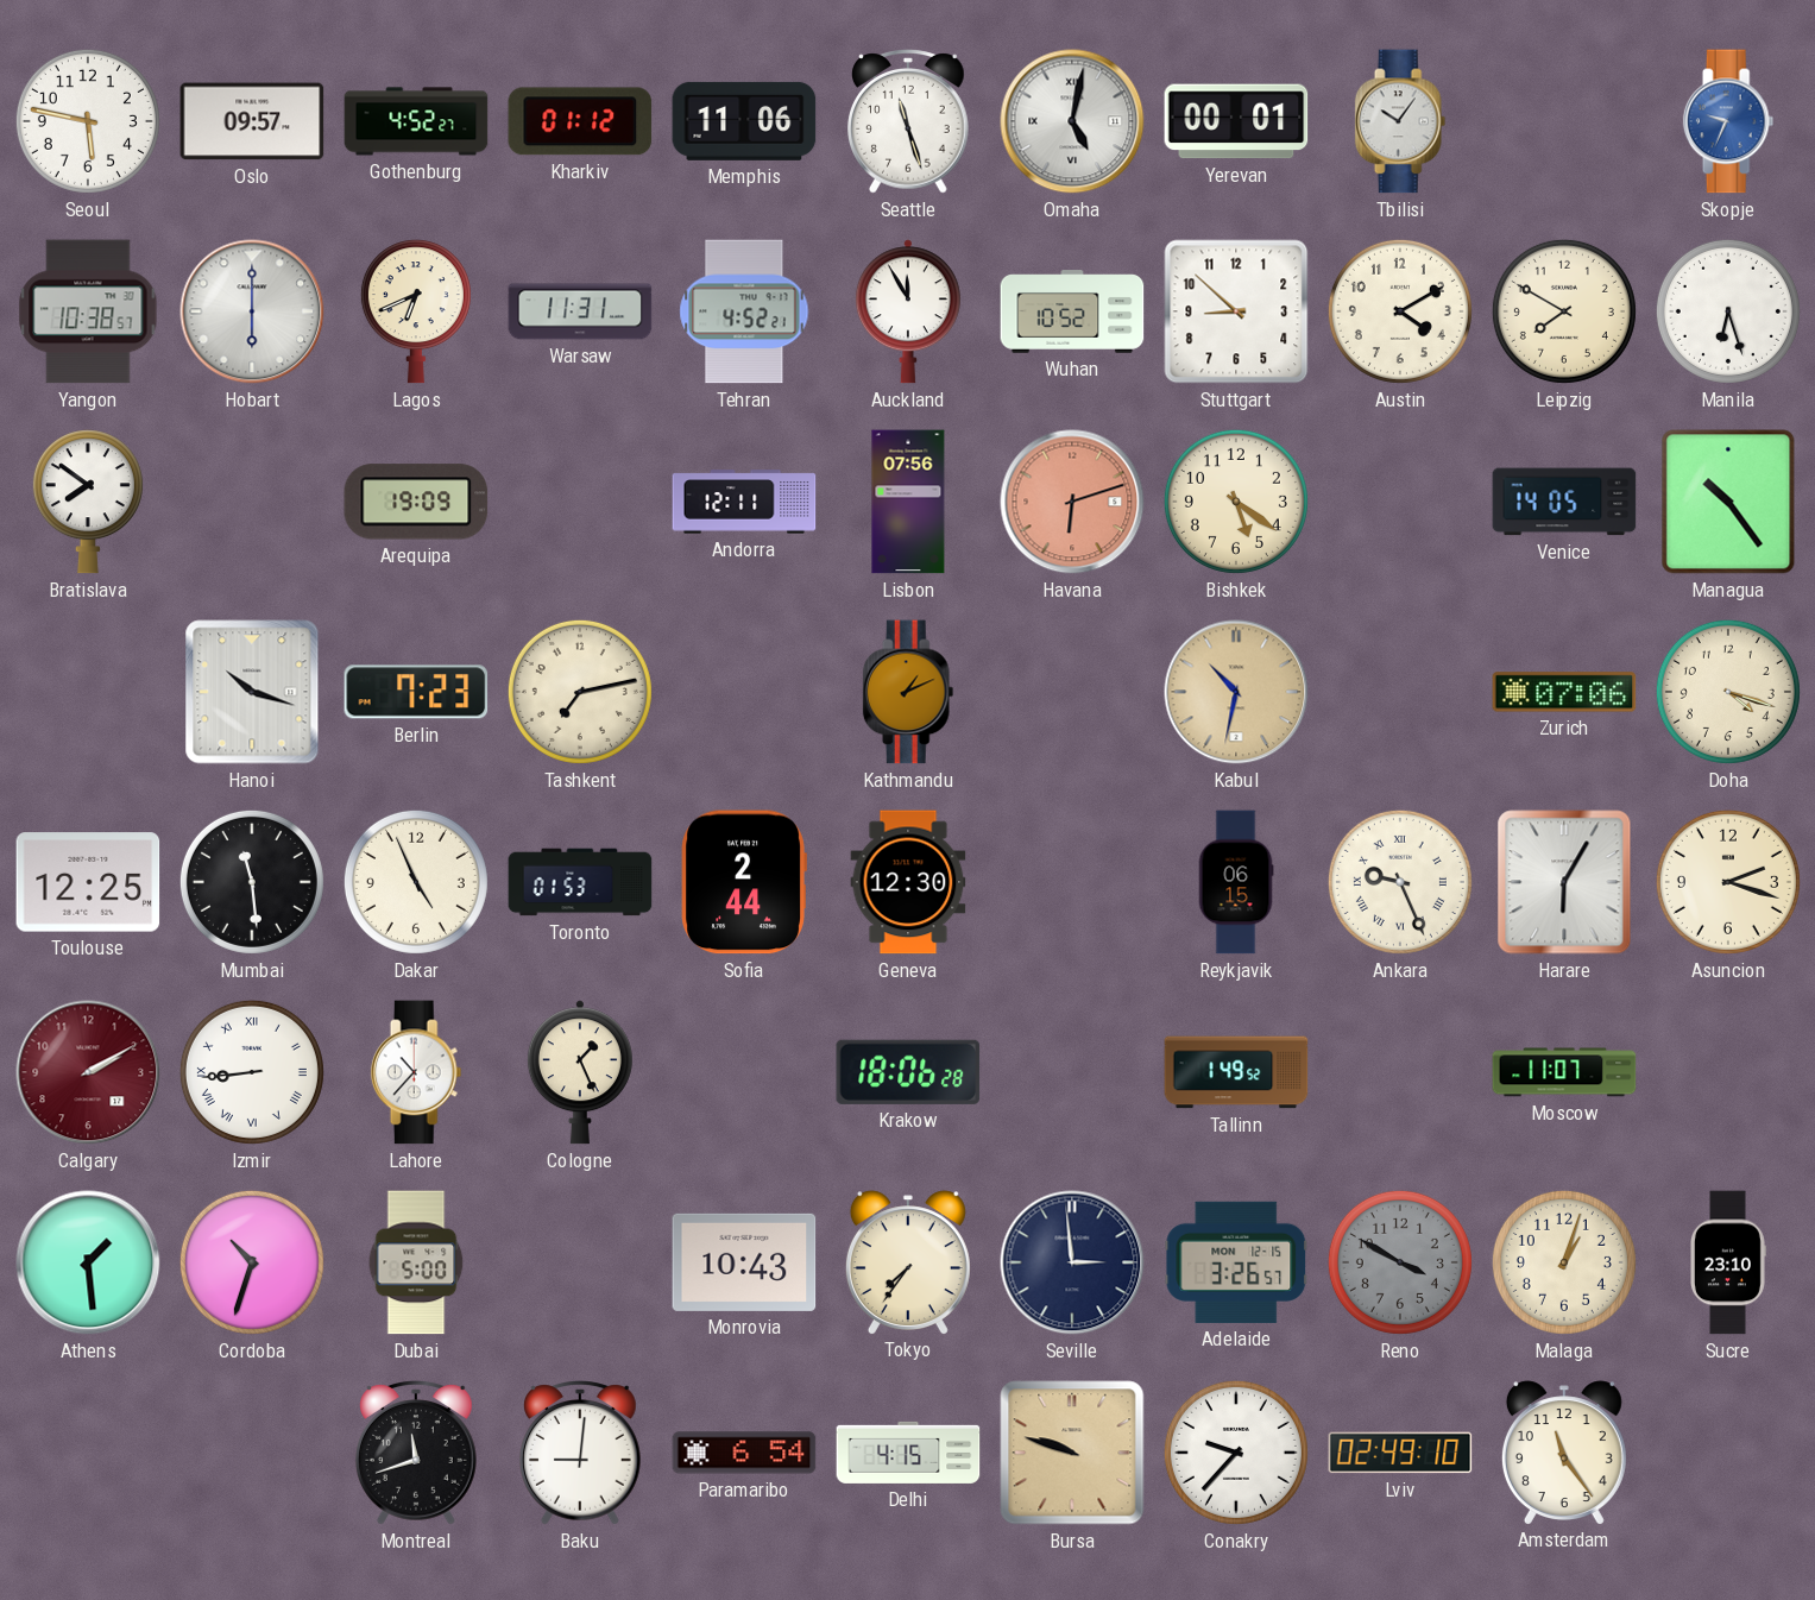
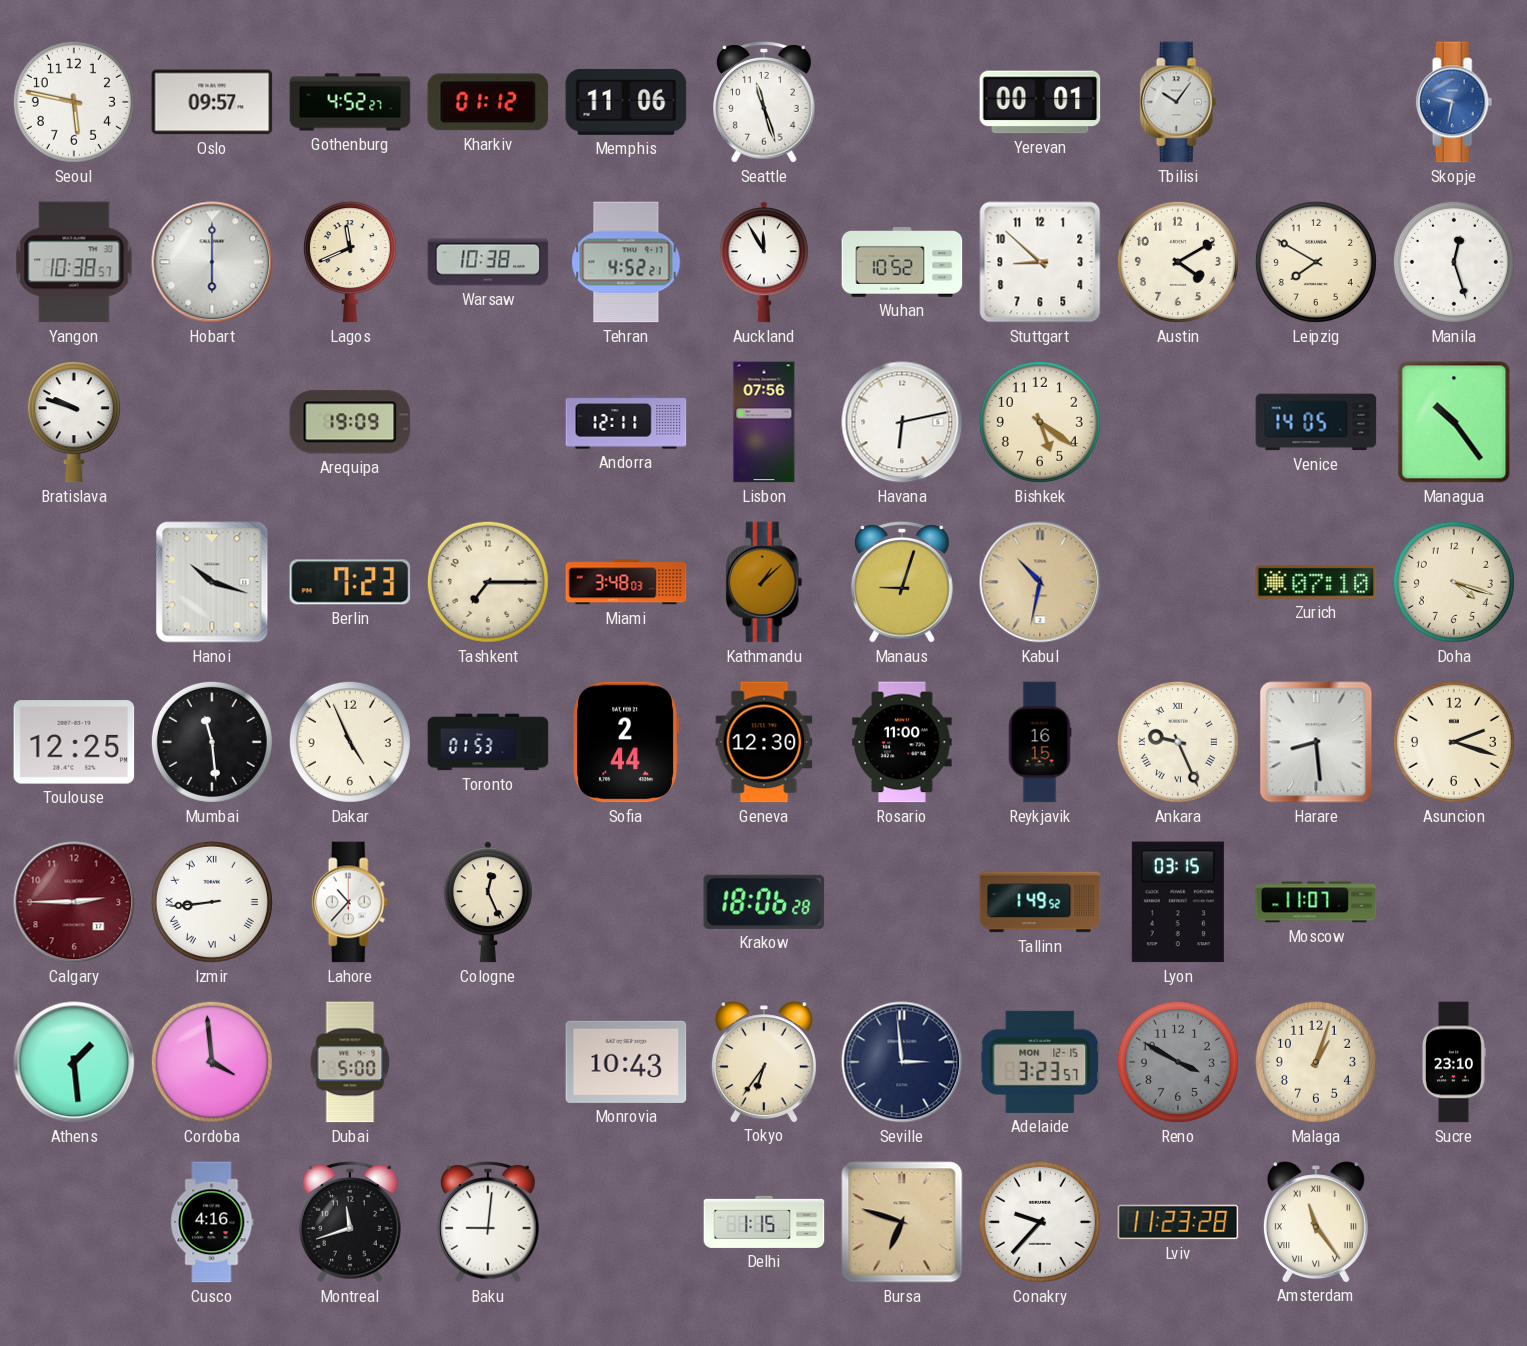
Omaha: 5:02 -> none
Skopje: 9:34 -> 9:32
Lagos: 6:41 -> 11:41
Warsaw: 11:31 -> 10:38
Manila: 6:27 -> 12:27
Bratislava: 7:51 -> 9:48
Havana: 6:12 -> 6:13
Havana dial: salmon -> white
Tashkent: 7:13 -> 7:15
Miami: none -> 3:48
Kathmandu: 1:11 -> 1:08
Manaus: none -> 9:03
Zurich: 07:06 -> 07:10
Rosario: none -> 11:00
Reykjavik: 06:15 -> 16:15
Harare: 6:05 -> 8:29
Calgary: 2:10 -> 2:45
Cologne: 1:26 -> 12:26
Lyon: none -> 03:15
Cordoba: 10:33 -> 3:59
Tokyo: 7:36 -> 6:36
Adelaide: 3:26 -> 3:23
Cusco: none -> 4:16
Paramaribo: 6:54 -> none
Delhi: 4:15 -> 1:15
Bursa: 9:48 -> 6:48
Lviv: 02:49 -> 11:23
Amsterdam numerals: Arabic -> Roman
